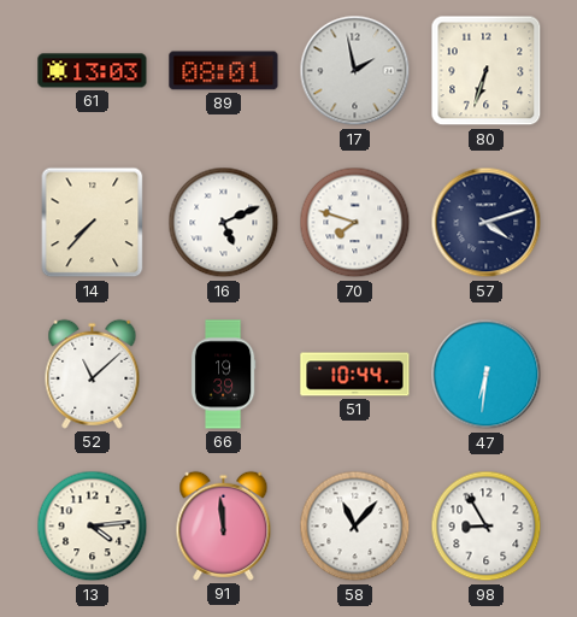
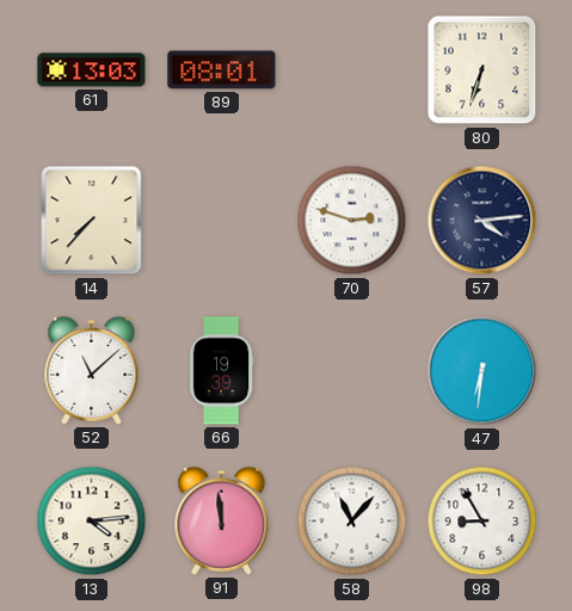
17: 1:58 -> none
16: 5:11 -> none
70: 7:48 -> 2:48
57: 4:12 -> 4:14
51: 10:44 -> none
